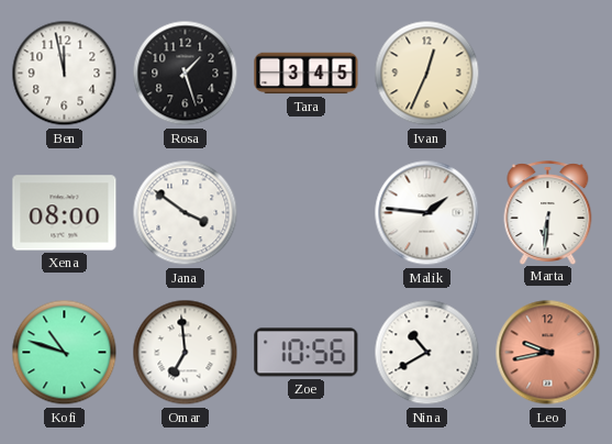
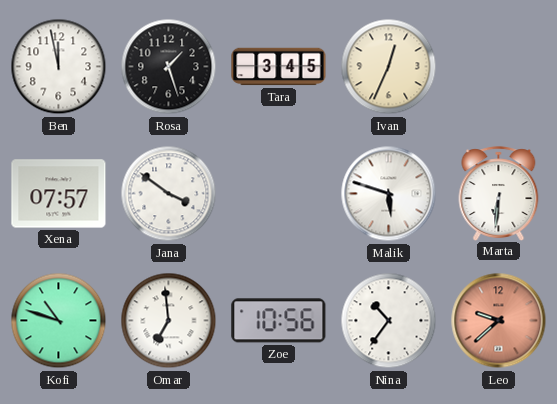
Xena: 08:00 -> 07:57
Malik: 1:46 -> 5:48
Nina: 10:40 -> 10:36
Leo: 9:43 -> 9:38
